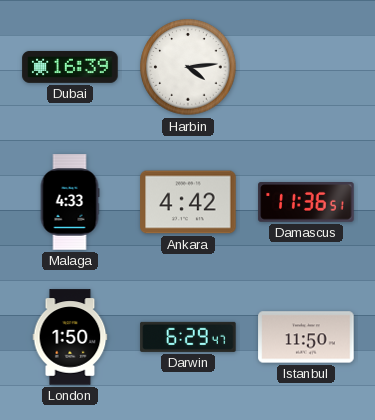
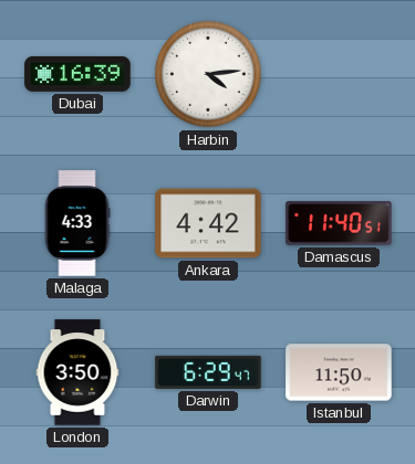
Damascus: 11:36 -> 11:40
London: 1:50 -> 3:50
